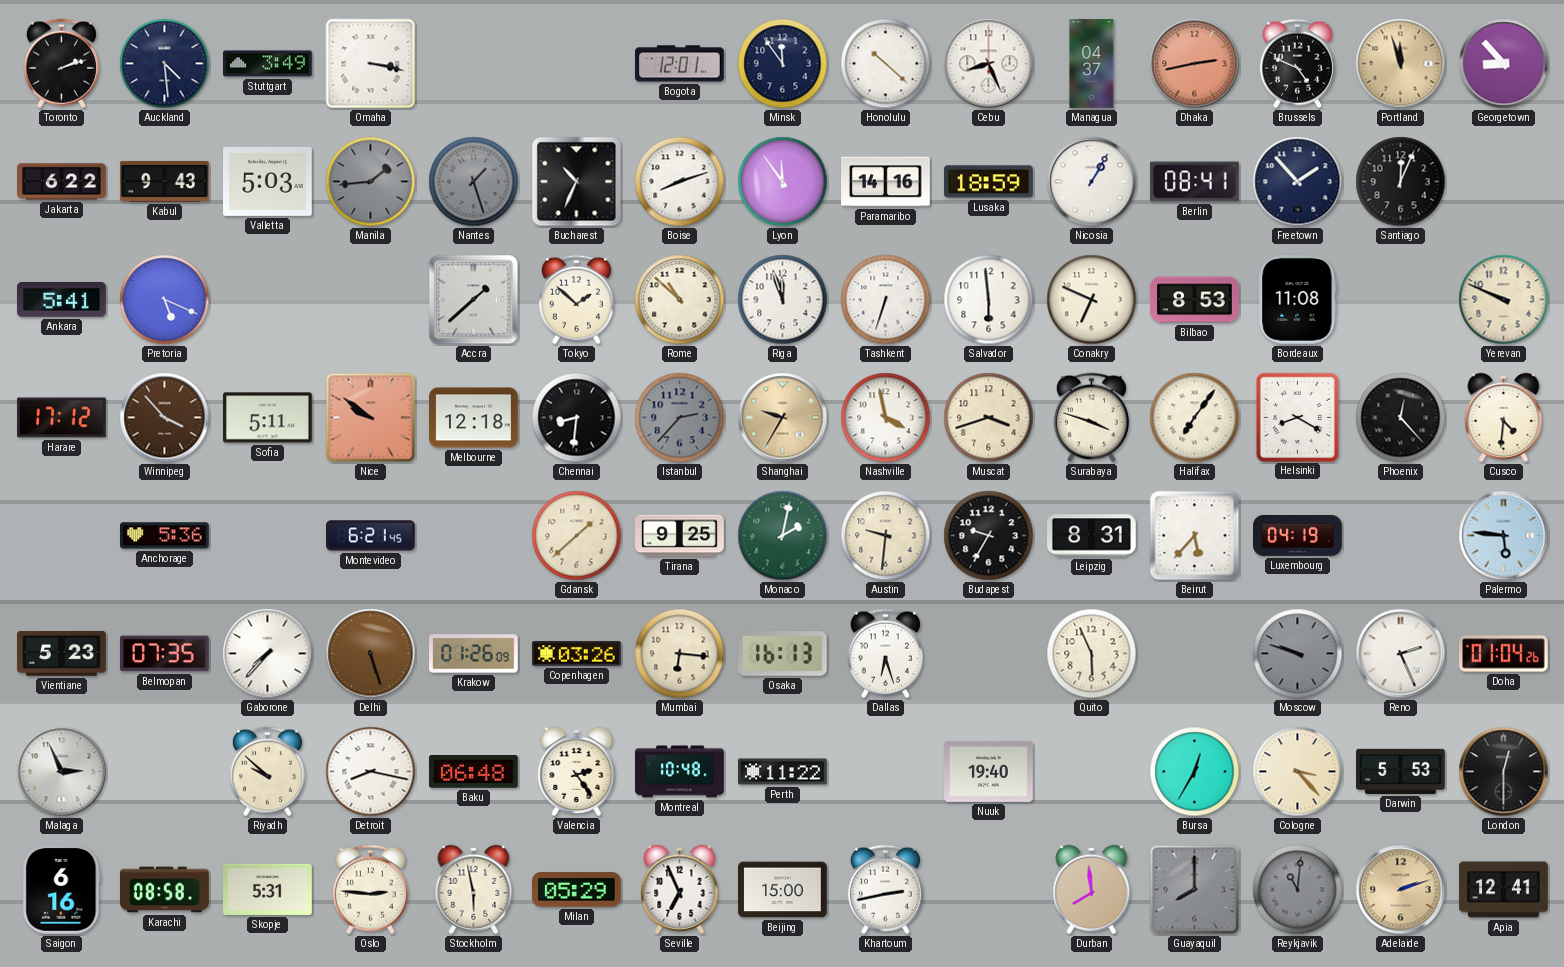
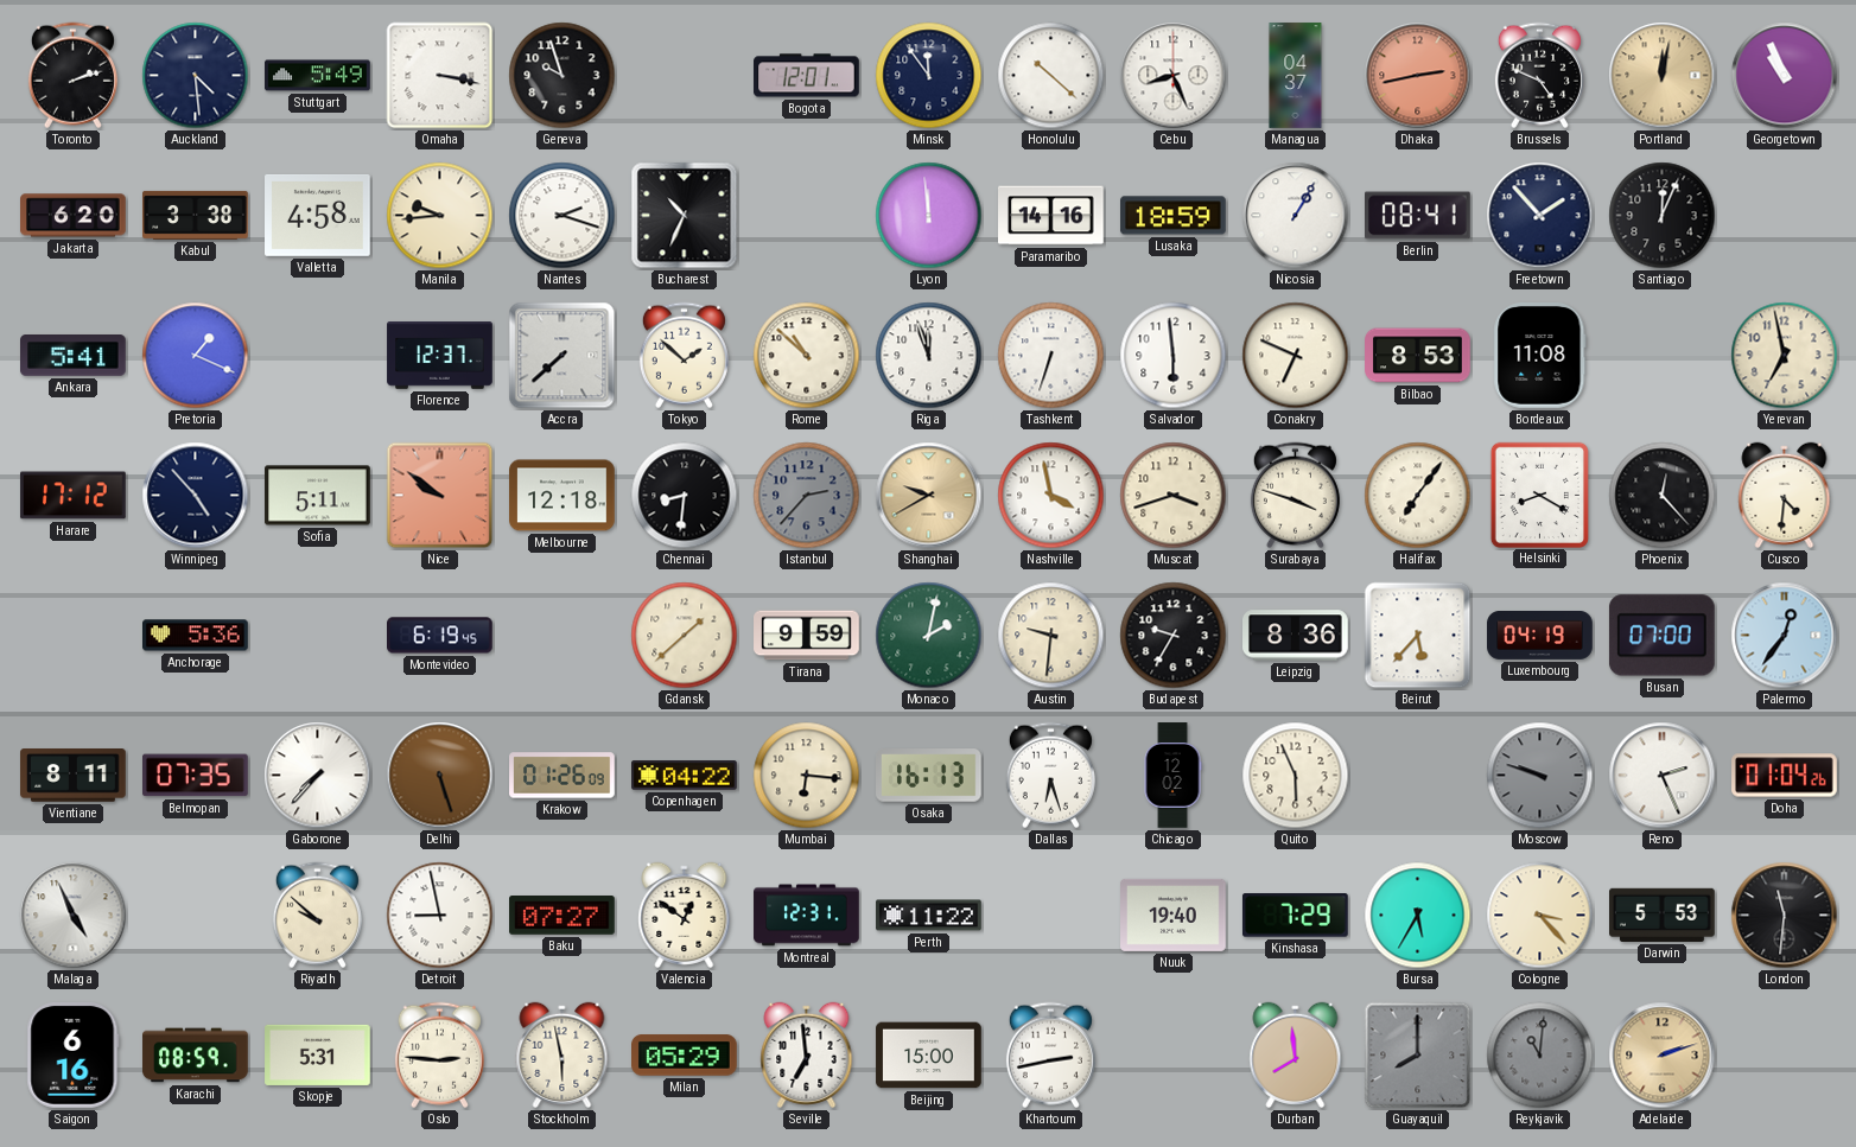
Stuttgart: 3:49 -> 5:49
Geneva: none -> 9:57
Portland: 11:57 -> 12:02
Georgetown: 8:53 -> 10:56
Jakarta: 6:22 -> 6:20
Kabul: 9:43 -> 3:38
Valletta: 5:03 -> 4:58
Manila: 1:44 -> 9:44
Manila dial: grey -> cream
Nantes: 1:27 -> 2:18
Nantes dial: grey -> white
Boise: 8:12 -> none
Lyon: 11:54 -> 11:59
Pretoria: 5:19 -> 1:19
Florence: none -> 12:37
Accra: 1:38 -> 7:38
Yerevan: 9:49 -> 6:58
Winnipeg: 3:53 -> 4:53
Winnipeg dial: brown -> navy
Shanghai: 9:35 -> 9:40
Montevideo: 6:21 -> 6:19
Tirana: 9:25 -> 9:59
Leipzig: 8:31 -> 8:36
Busan: none -> 07:00
Palermo: 5:46 -> 12:36
Vientiane: 5:23 -> 8:11
Copenhagen: 03:26 -> 04:22
Chicago: none -> 12:02
Malaga: 2:56 -> 4:56
Detroit: 8:17 -> 8:58
Baku: 06:48 -> 07:27
Valencia: 2:24 -> 12:51
Montreal: 10:48 -> 12:31
Kinshasa: none -> 7:29
Bursa: 12:35 -> 5:35
London: 12:30 -> 11:31
Karachi: 08:58 -> 08:59
Seville: 6:56 -> 6:59
Apia: 12:41 -> none
